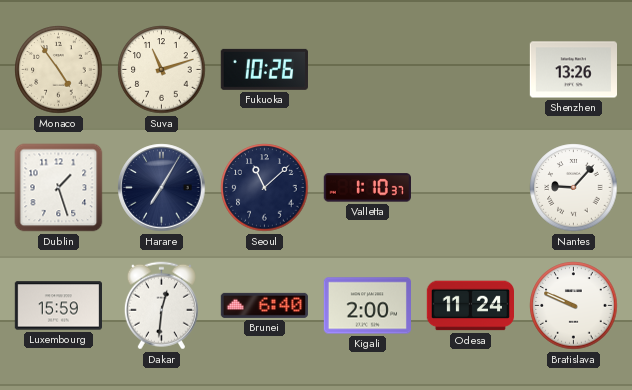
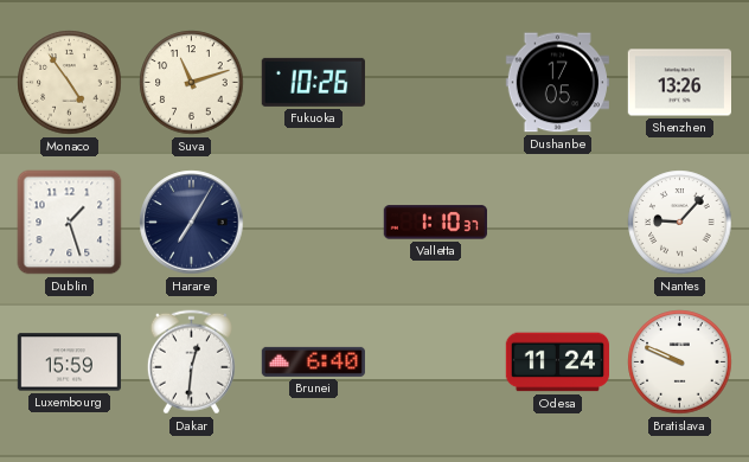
Dushanbe: none -> 17:05
Seoul: 11:08 -> none
Kigali: 2:00 -> none
